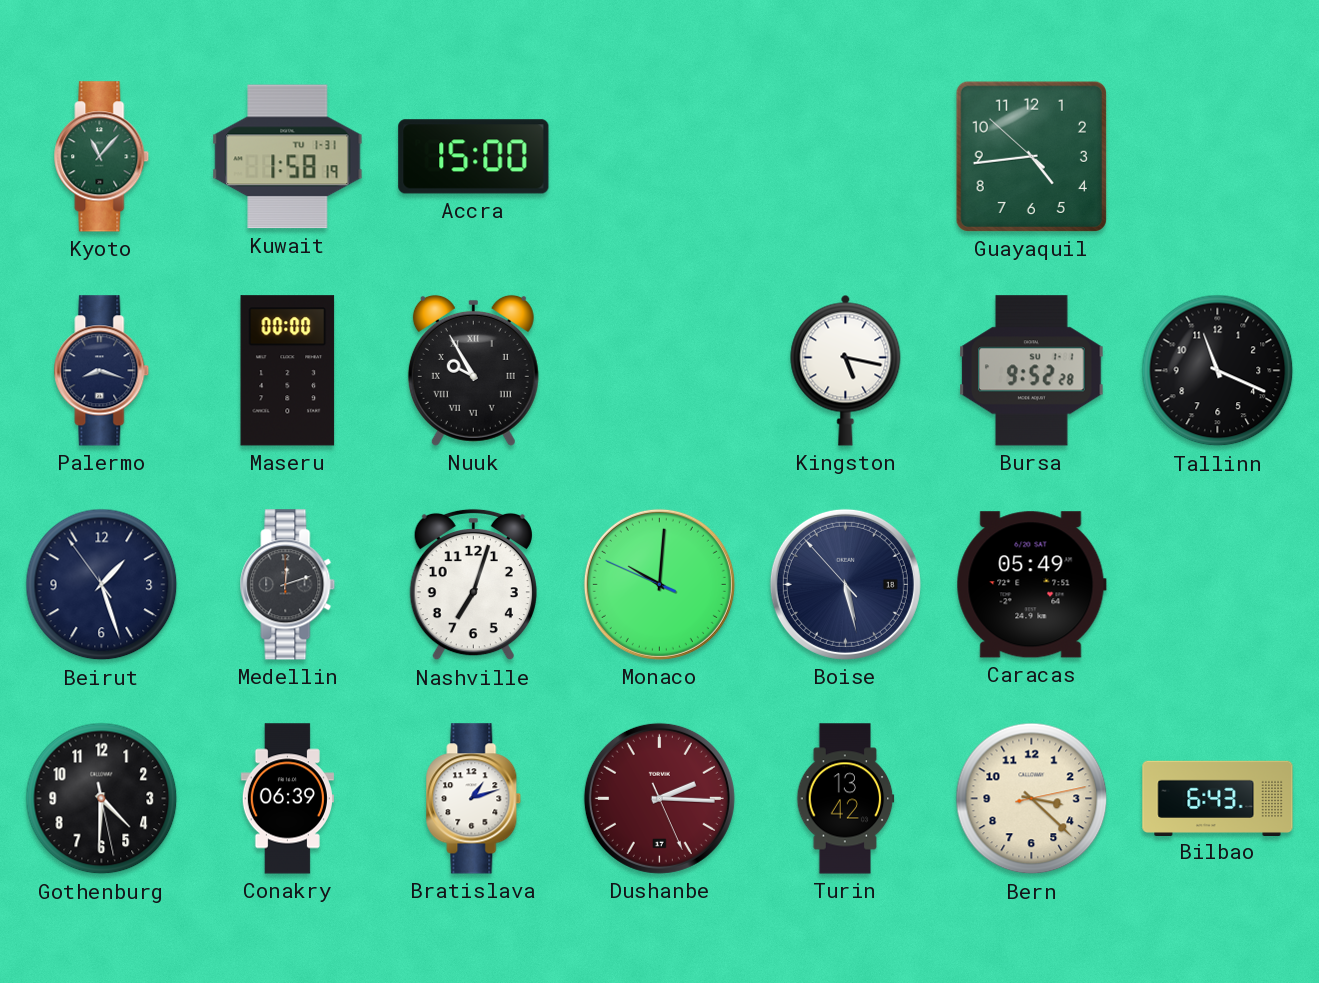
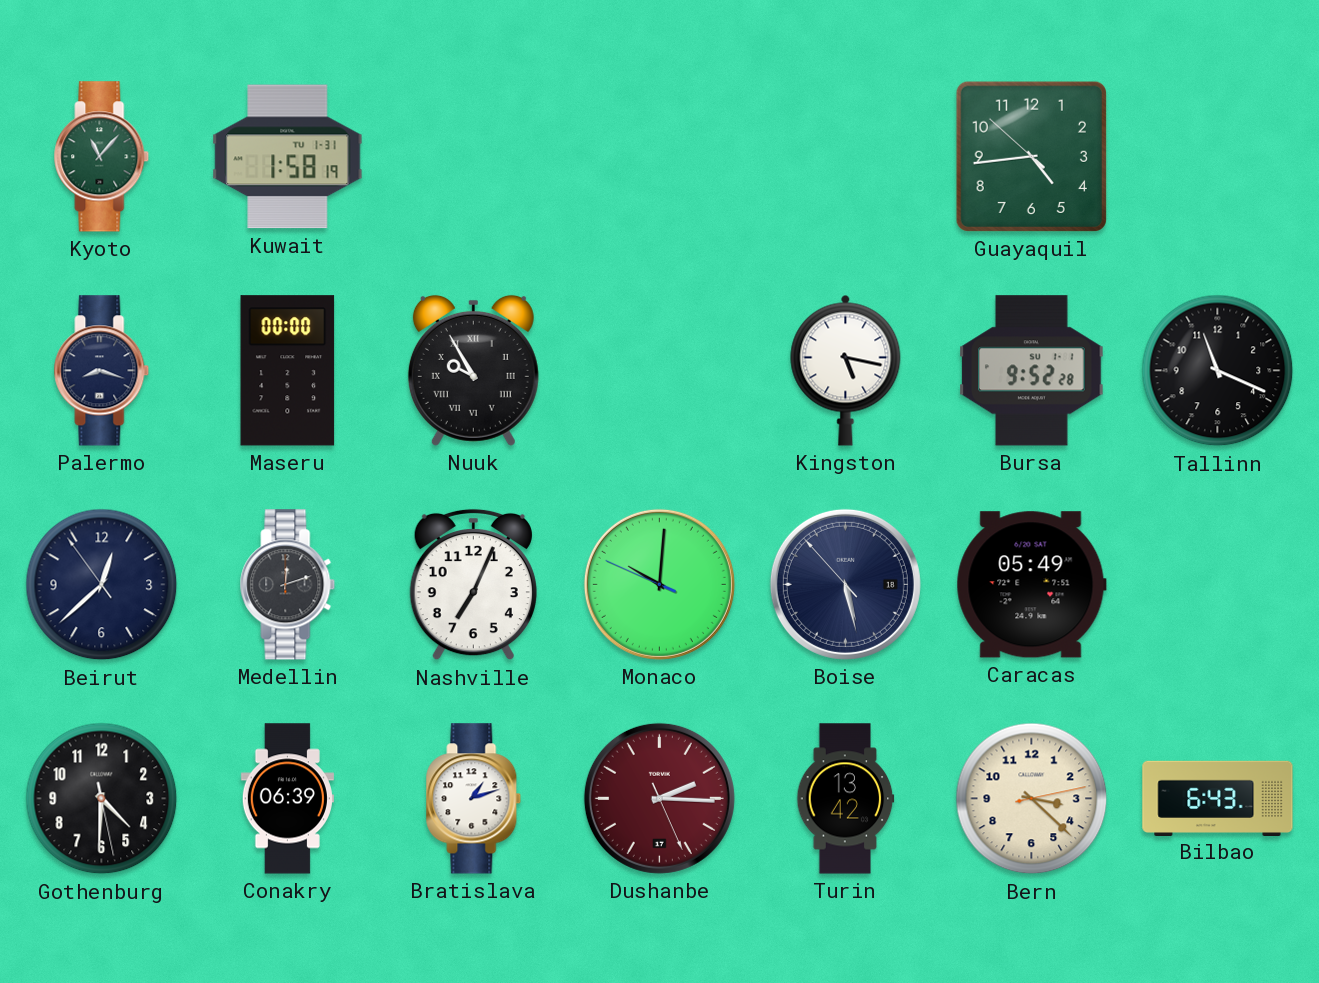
Accra: 15:00 -> none
Beirut: 1:26 -> 12:37
Nashville: 7:03 -> 7:04
